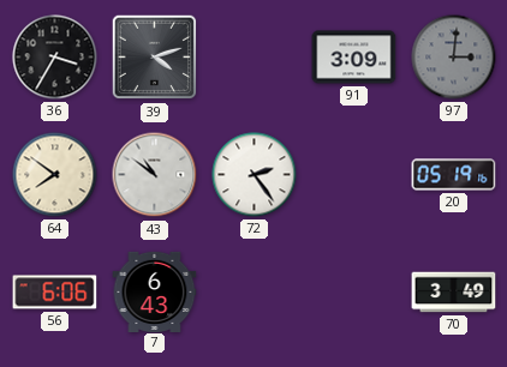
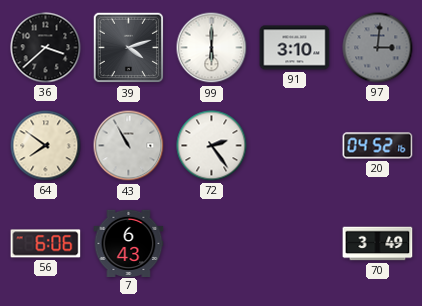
36: 3:35 -> 3:38
99: none -> 6:00
91: 3:09 -> 3:10
43: 10:51 -> 10:55
20: 05:19 -> 04:52
